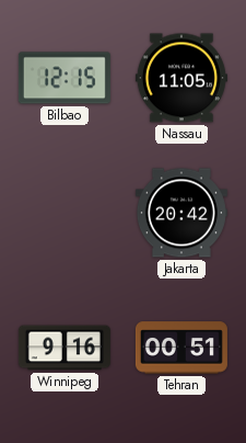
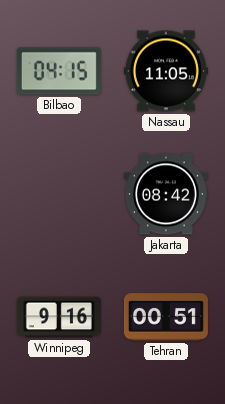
Bilbao: 12:15 -> 04:15
Jakarta: 20:42 -> 08:42
